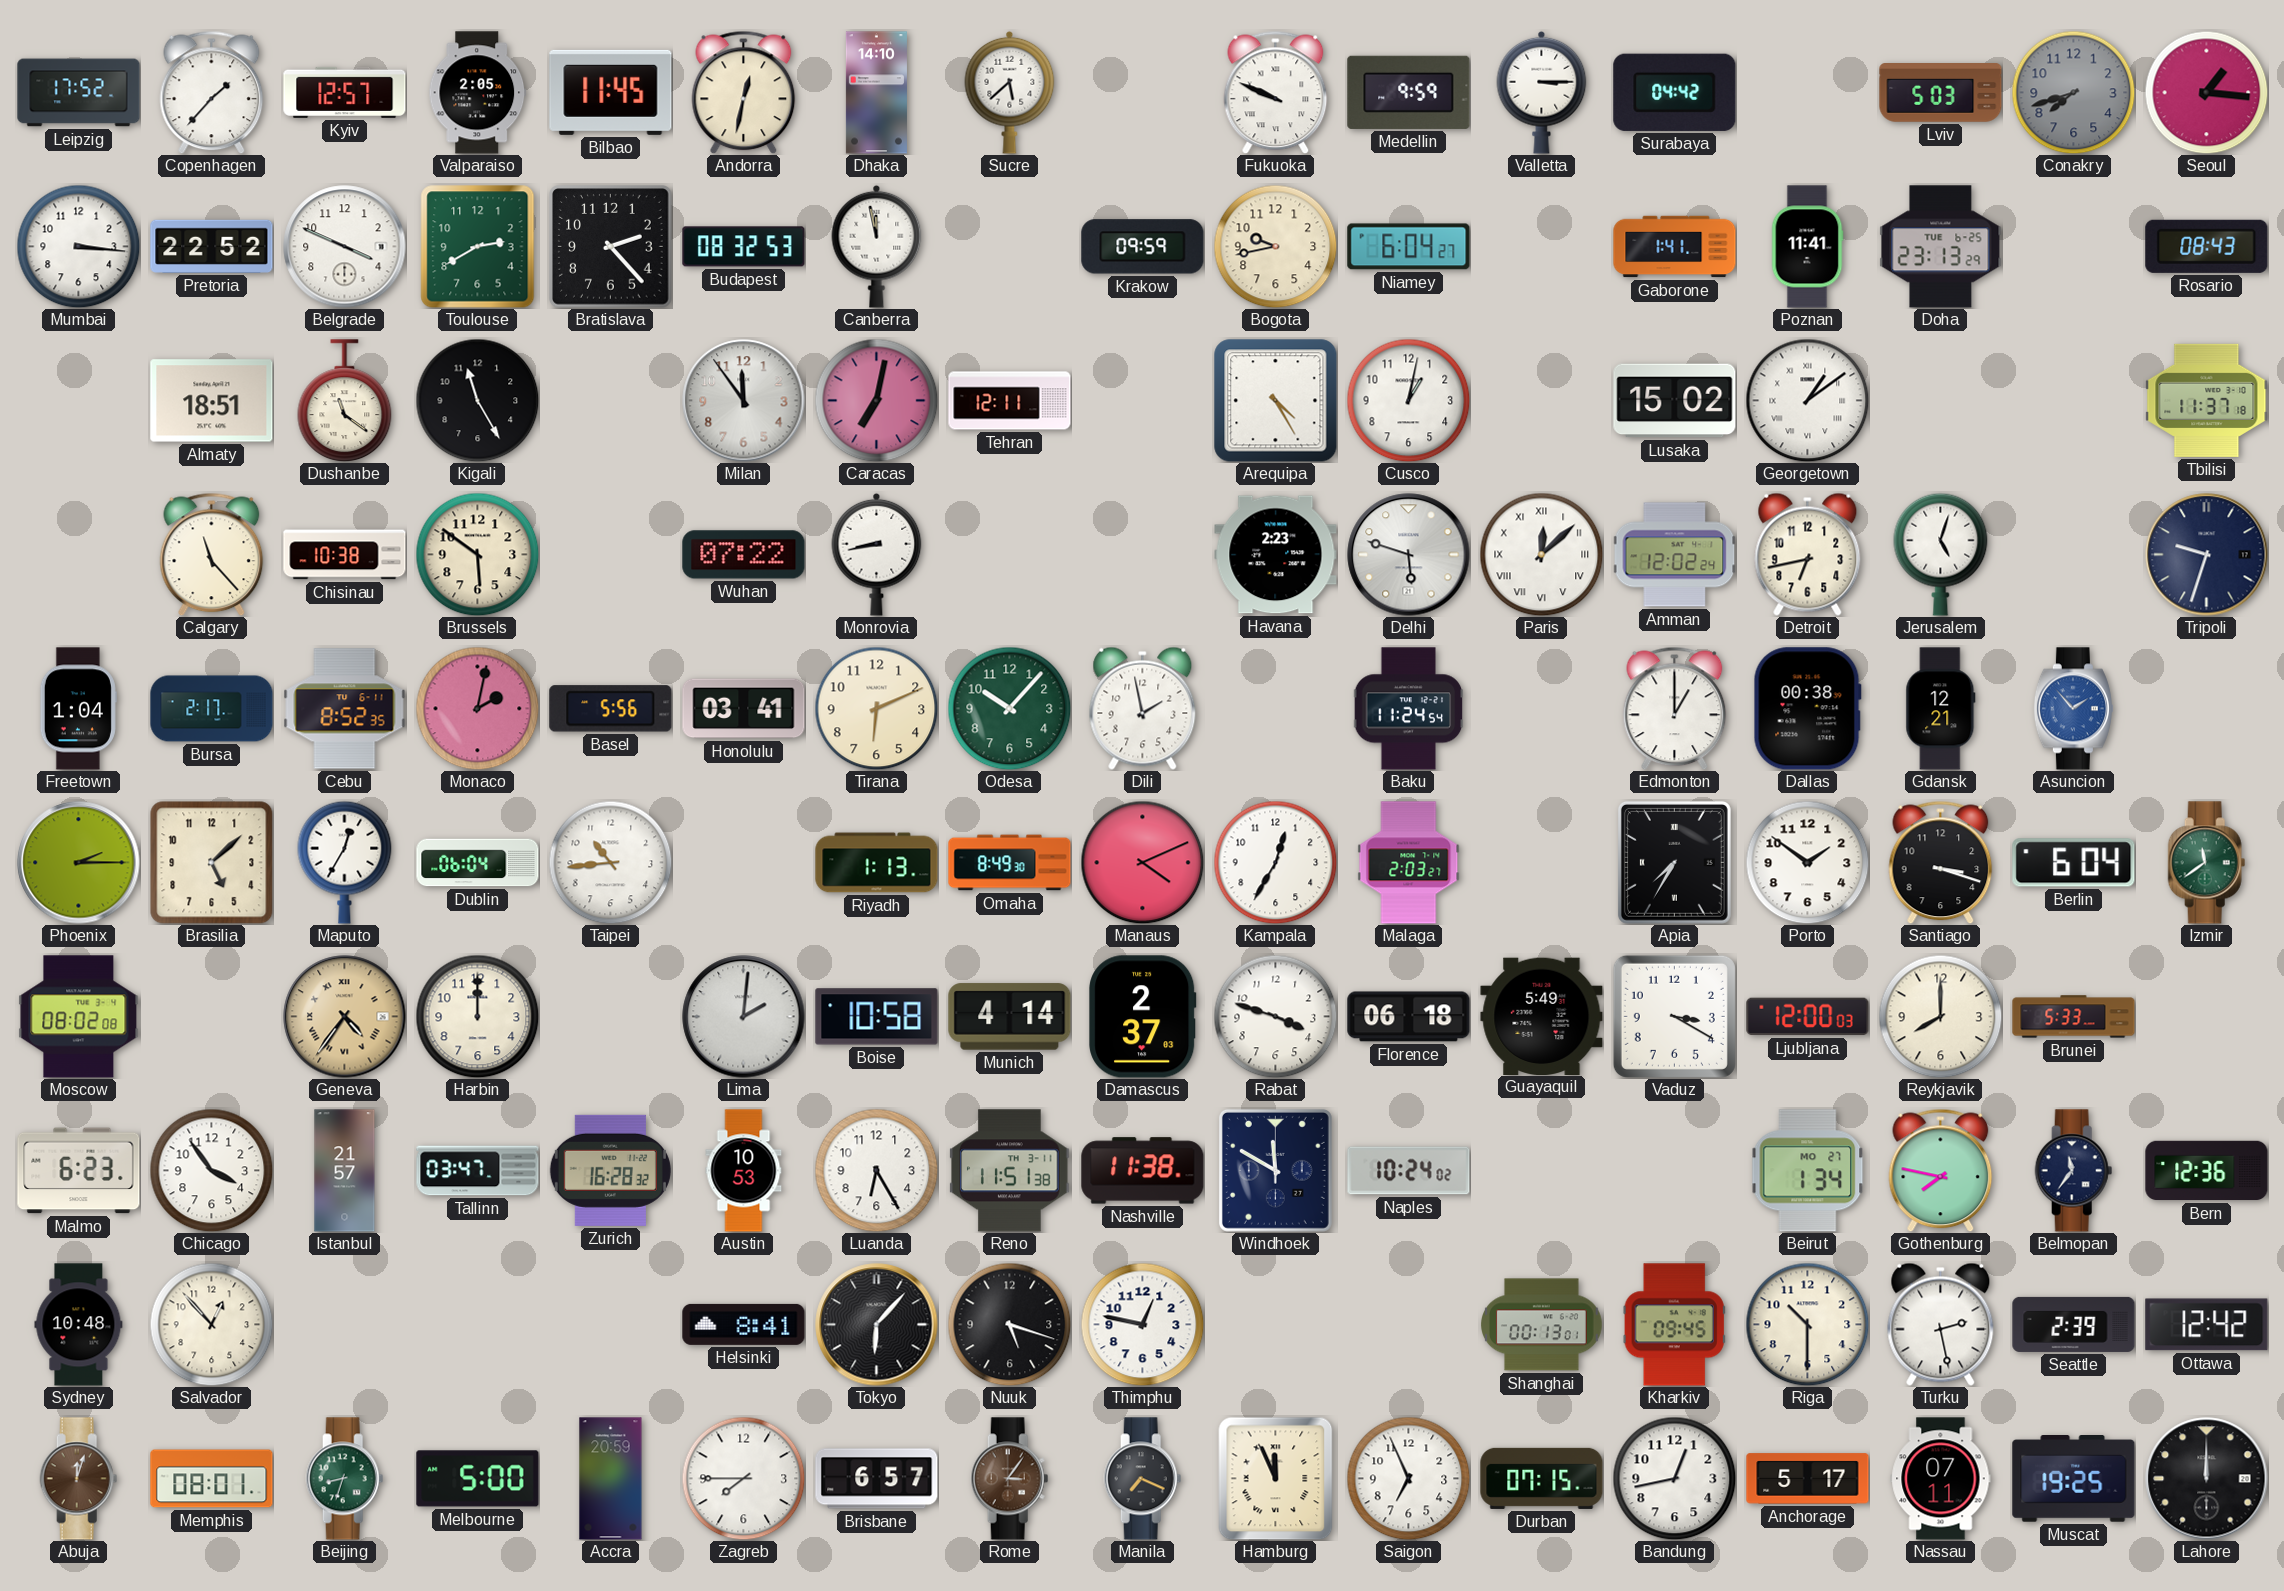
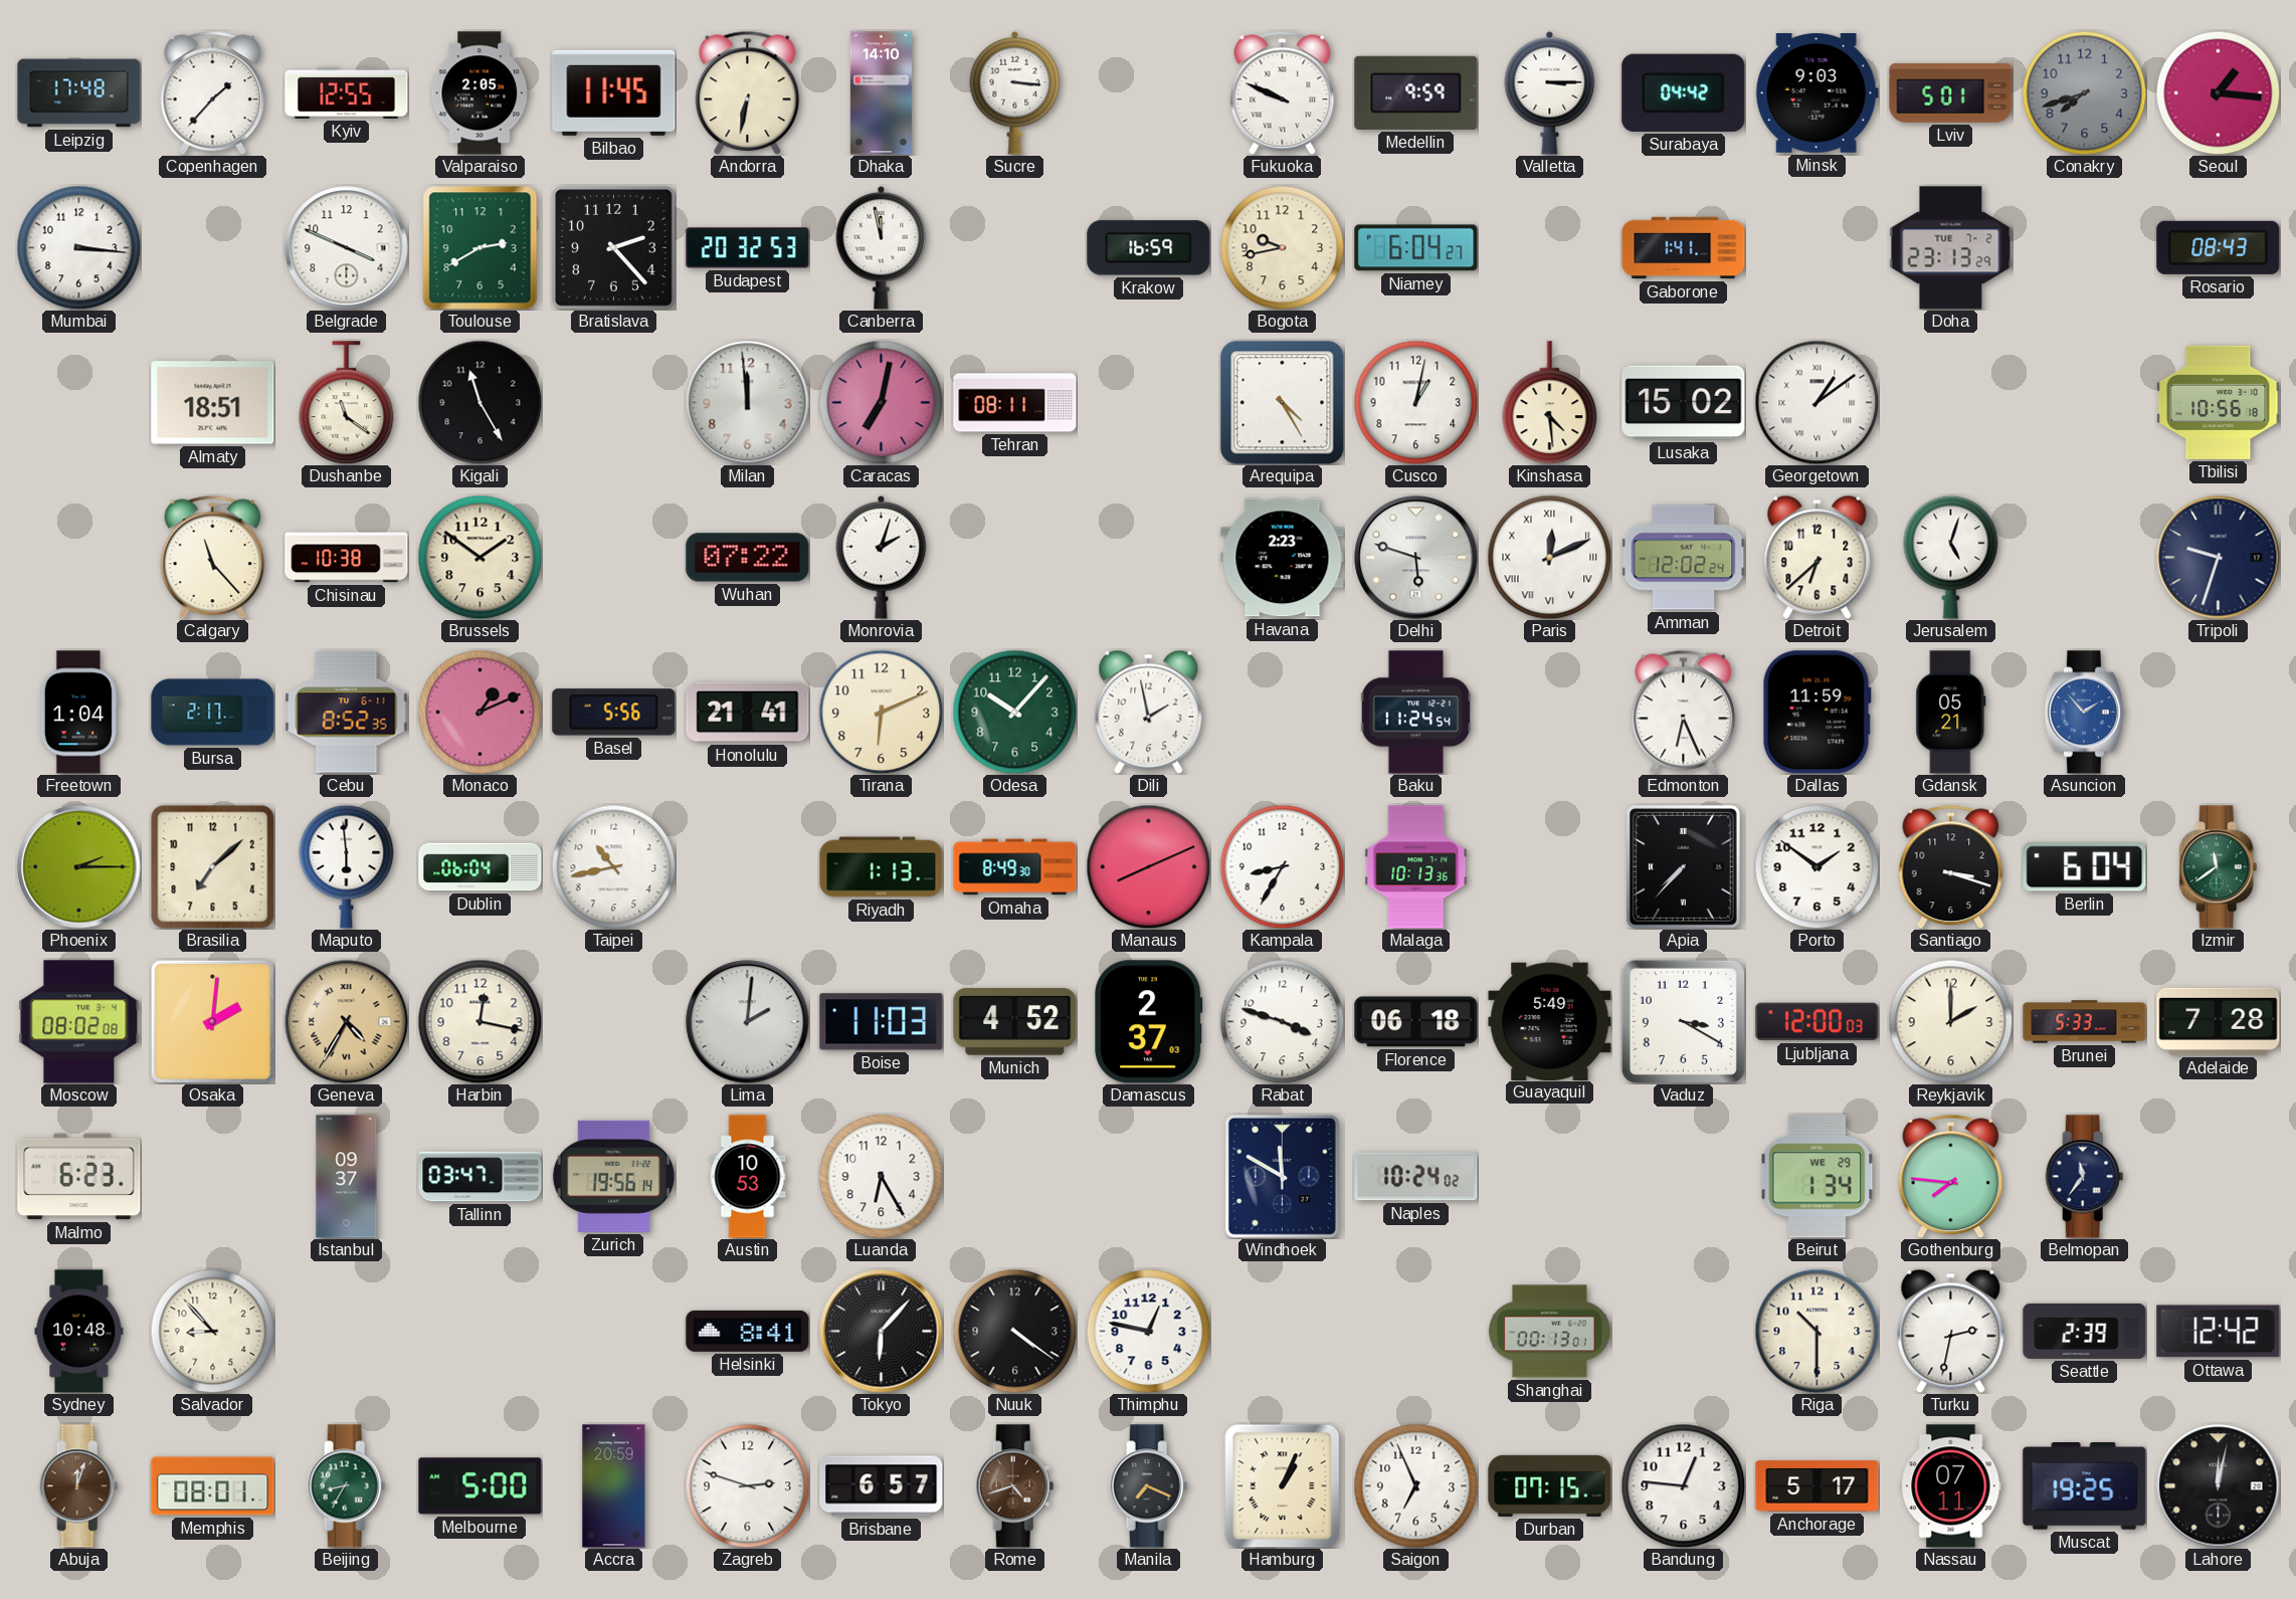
Leipzig: 17:52 -> 17:48
Kyiv: 12:57 -> 12:55
Andorra: 12:32 -> 6:32
Sucre: 5:38 -> 3:16
Minsk: none -> 9:03
Lviv: 5:03 -> 5:01
Pretoria: 22:52 -> none
Budapest: 08:32 -> 20:32
Krakow: 09:59 -> 16:59
Poznan: 11:41 -> none
Doha date: TUE 6-25 -> TUE 7-2
Milan: 11:54 -> 11:59
Tehran: 12:11 -> 08:11
Kinshasa: none -> 4:29
Tbilisi: 11:37 -> 10:56
Brussels: 5:51 -> 1:51
Monrovia: 8:43 -> 2:03
Paris: 12:08 -> 12:11
Detroit: 6:43 -> 6:38
Monaco: 2:02 -> 1:11
Honolulu: 03:41 -> 21:41
Edmonton: 1:00 -> 6:26
Dallas: 00:38 -> 11:59
Gdansk: 12:21 -> 05:21
Brasilia: 5:08 -> 7:08
Maputo: 12:35 -> 5:59
Taipei: 10:44 -> 10:43
Manaus: 4:11 -> 8:11
Kampala: 12:35 -> 8:35
Malaga: 2:03 -> 10:13
Apia: 7:35 -> 7:37
Osaka: none -> 2:01
Geneva: 4:36 -> 4:35
Harbin: 12:00 -> 12:17
Boise: 10:58 -> 11:03
Munich: 4:14 -> 4:52
Reykjavik: 8:00 -> 2:00
Adelaide: none -> 7:28
Chicago: 3:54 -> none
Istanbul: 21:57 -> 09:37
Zurich: 16:28 -> 19:56
Reno: 11:51 -> none
Nashville: 11:38 -> none
Beirut date: MO 27 -> WE 29
Gothenburg: 7:47 -> 7:46
Bern: 12:36 -> none
Salvador: 12:53 -> 8:53
Nuuk: 5:18 -> 4:21
Kharkiv: 09:45 -> none
Turku: 2:28 -> 2:32
Beijing: 8:33 -> 8:35
Zagreb: 7:45 -> 2:48
Rome: 3:06 -> 4:42
Hamburg: 11:56 -> 1:04
Bandung: 12:43 -> 12:46
Lahore: 12:00 -> 12:02
